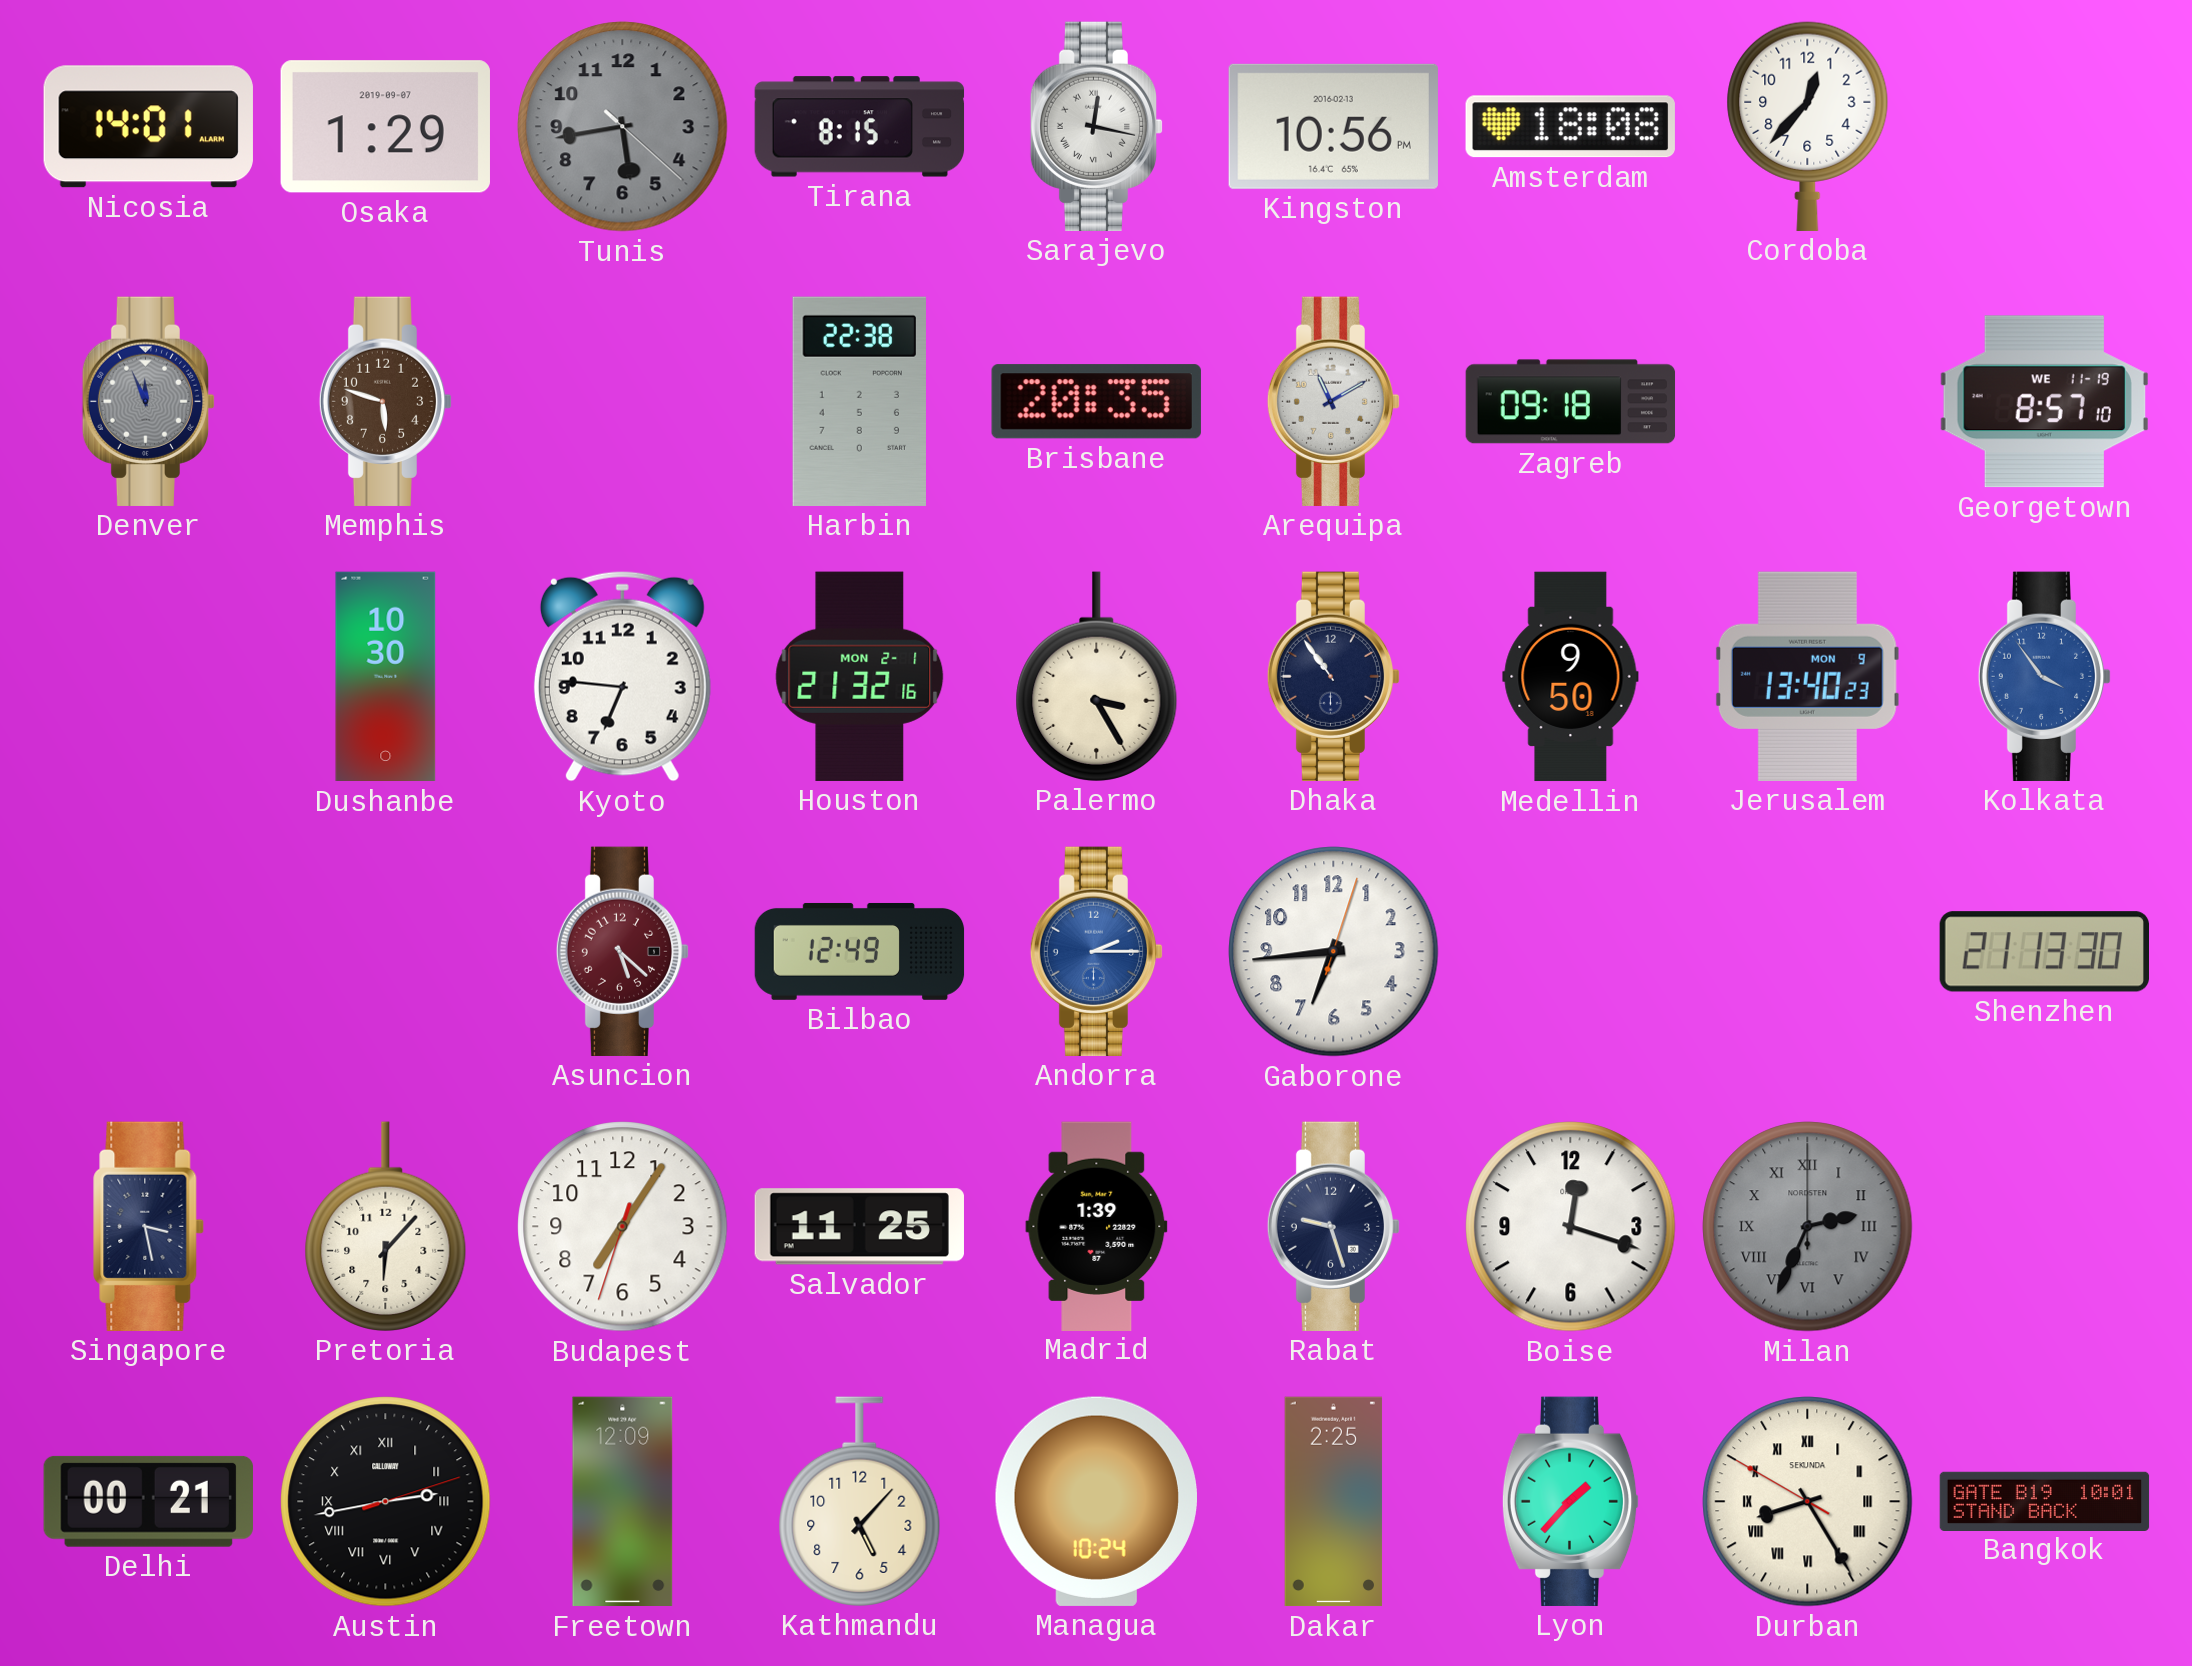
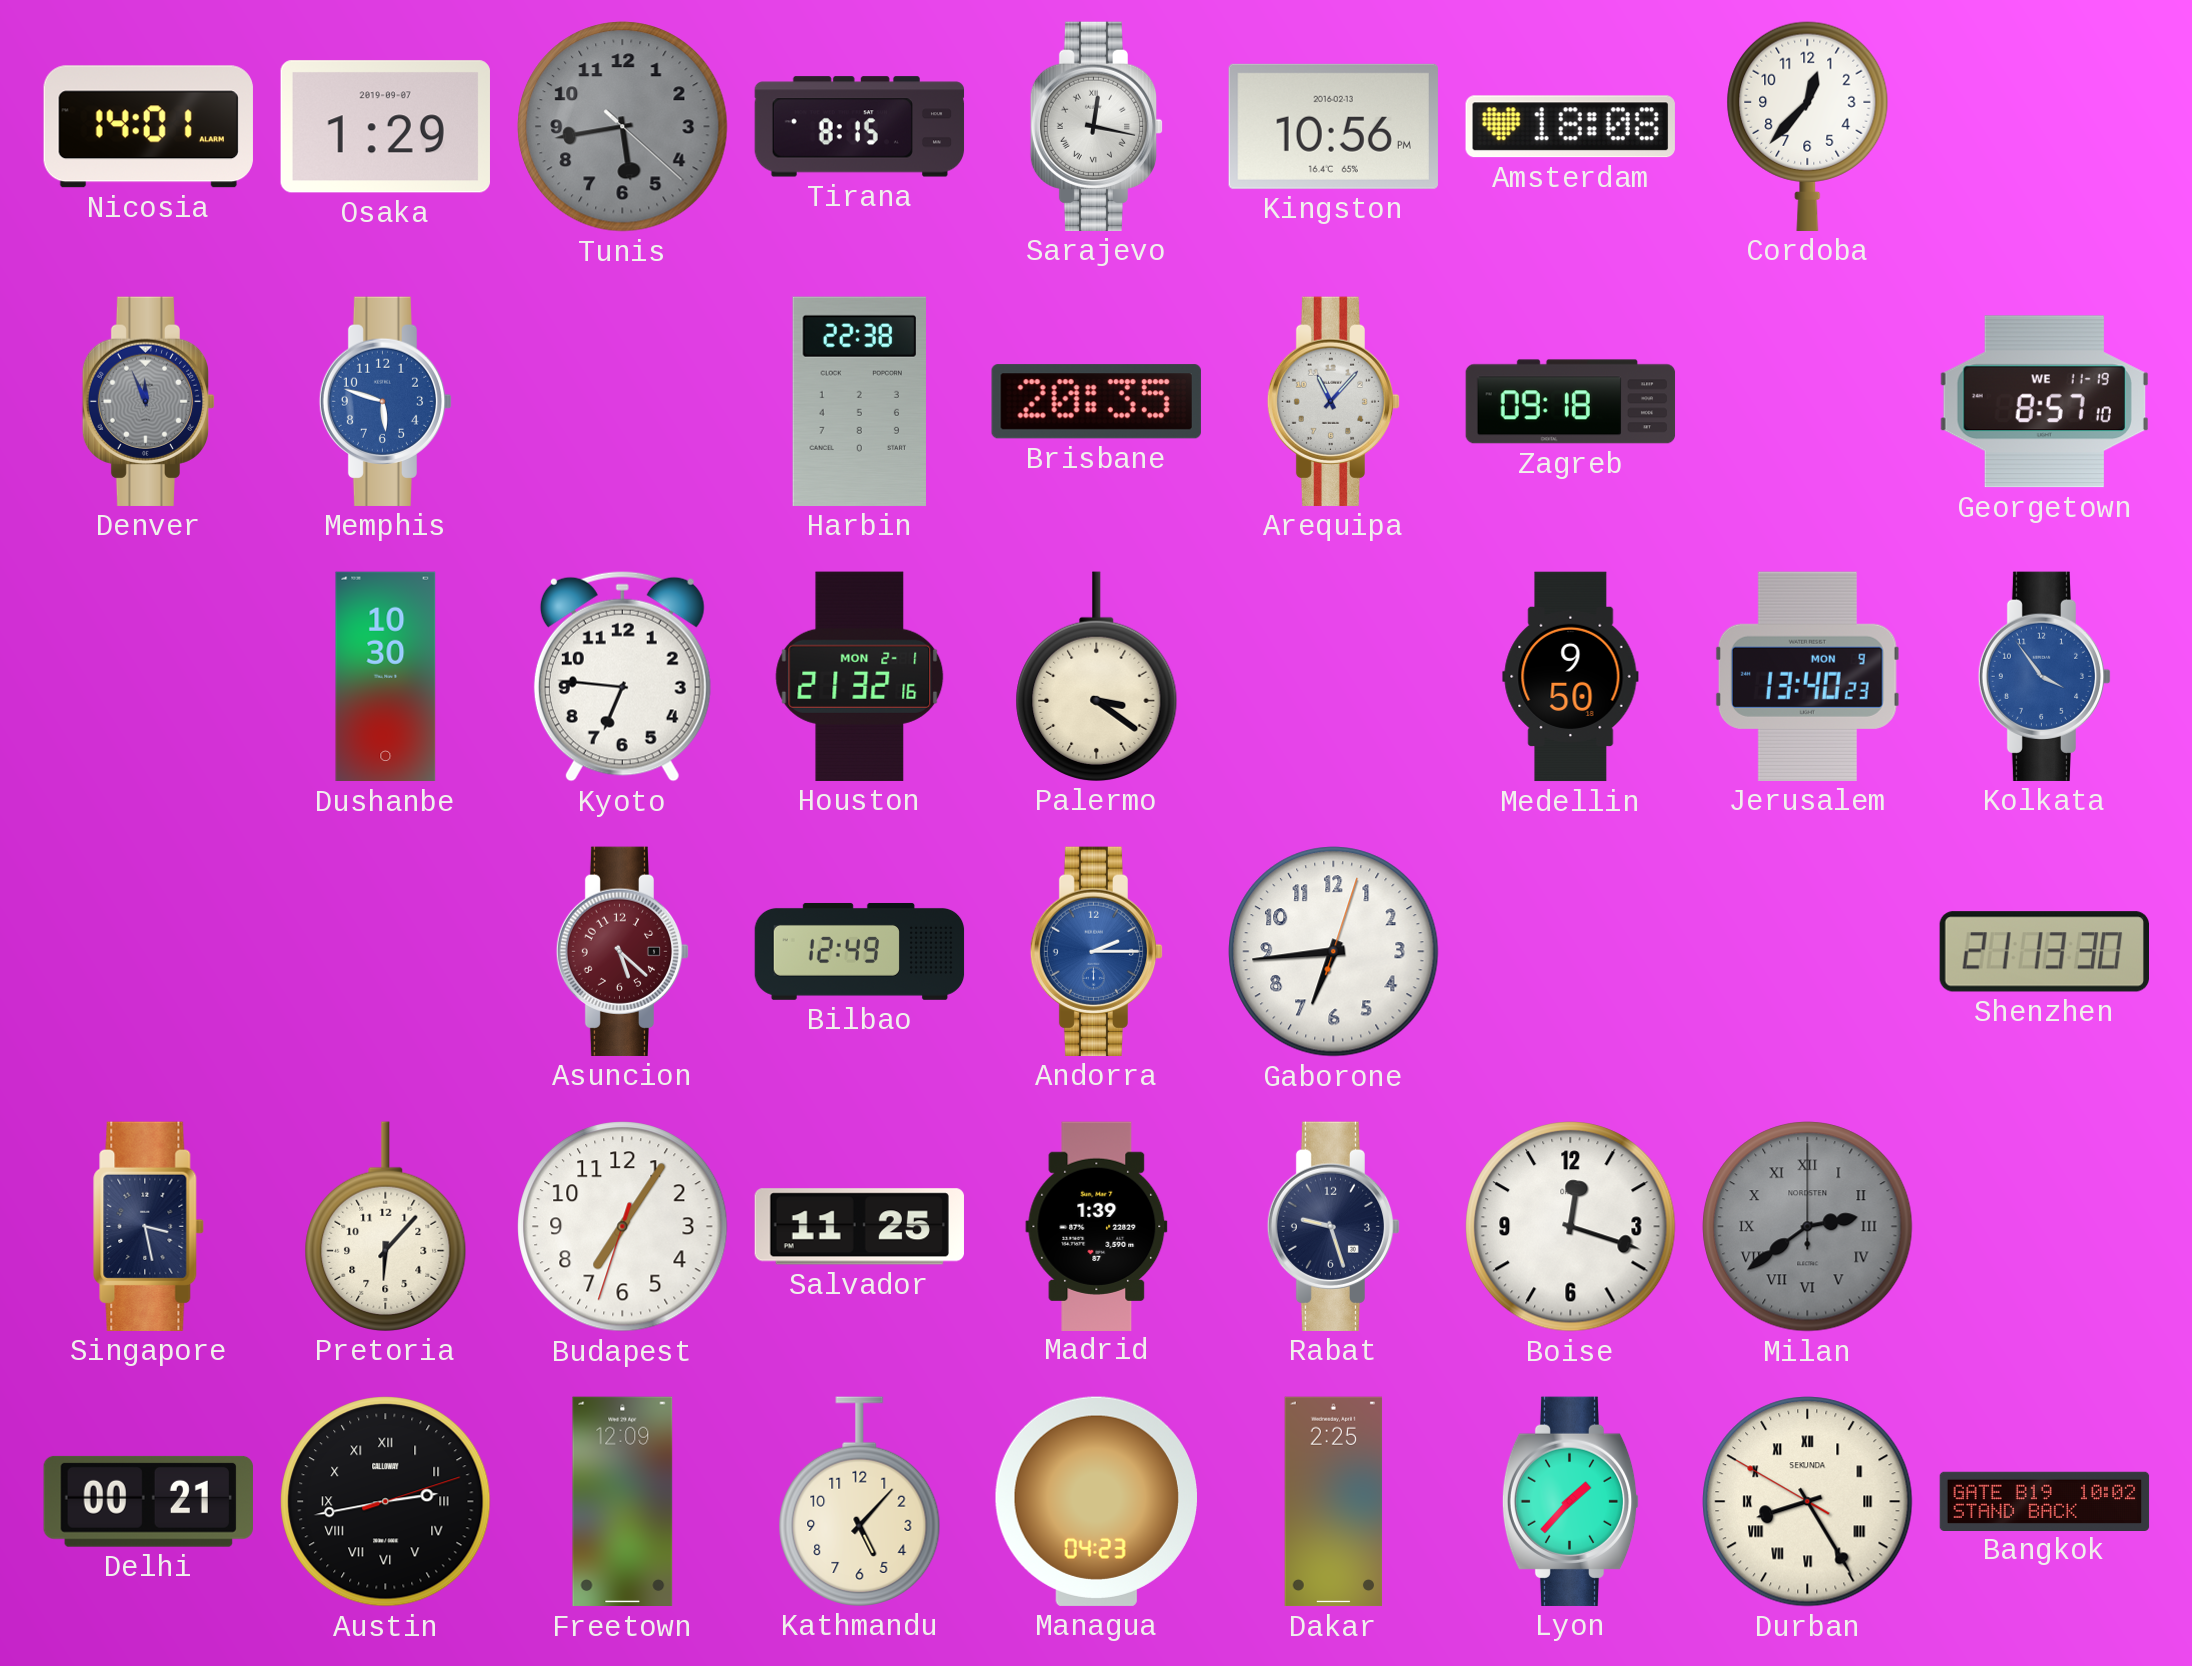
Memphis dial: brown -> blue
Arequipa: 11:10 -> 11:07
Palermo: 3:25 -> 3:21
Dhaka: 10:54 -> none
Milan: 2:34 -> 2:39
Managua: 10:24 -> 04:23
Bangkok: 10:01 -> 10:02
